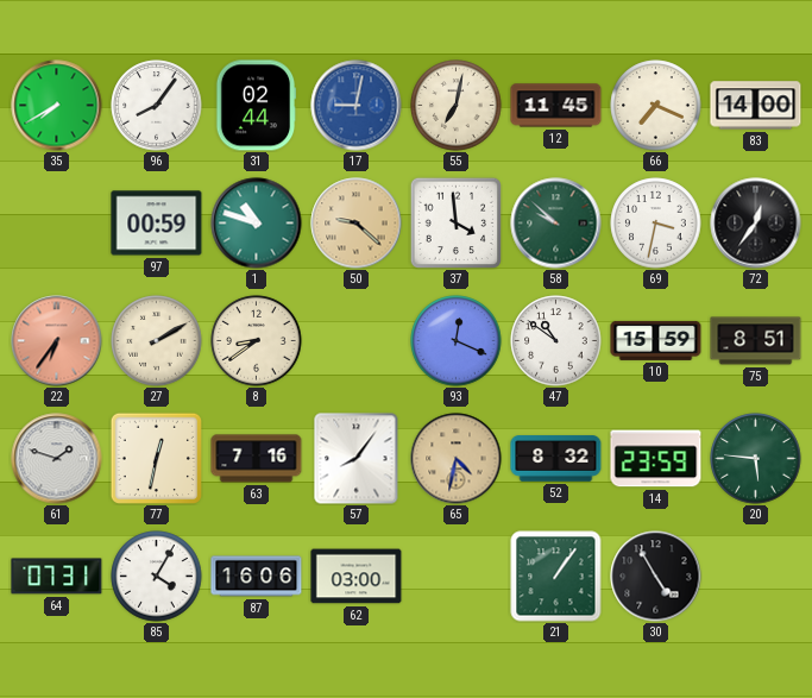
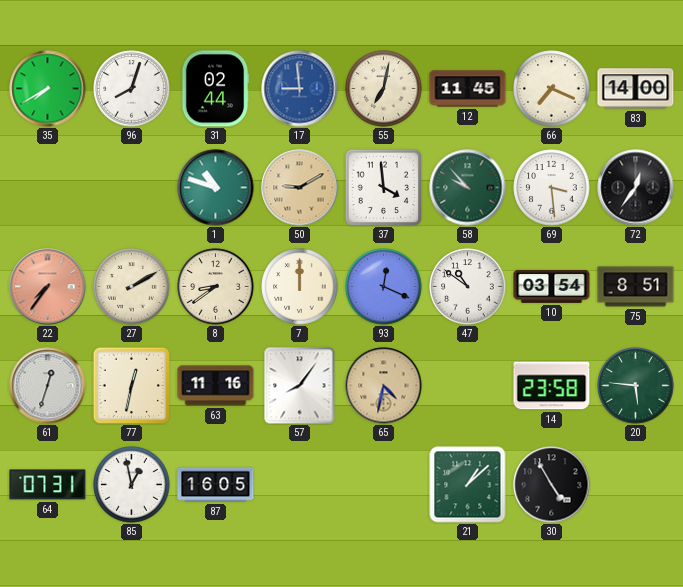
96: 8:06 -> 8:03
17: 9:02 -> 8:59
97: 00:59 -> none
50: 9:22 -> 9:10
58: 9:52 -> 9:53
69: 3:32 -> 3:29
22: 6:36 -> 7:36
7: none -> 12:00
10: 15:59 -> 03:54
61: 1:48 -> 12:33
63: 7:16 -> 11:16
52: 8:32 -> none
14: 23:59 -> 23:58
85: 4:05 -> 12:58
87: 16:06 -> 16:05
62: 03:00 -> none
21: 1:06 -> 1:08
